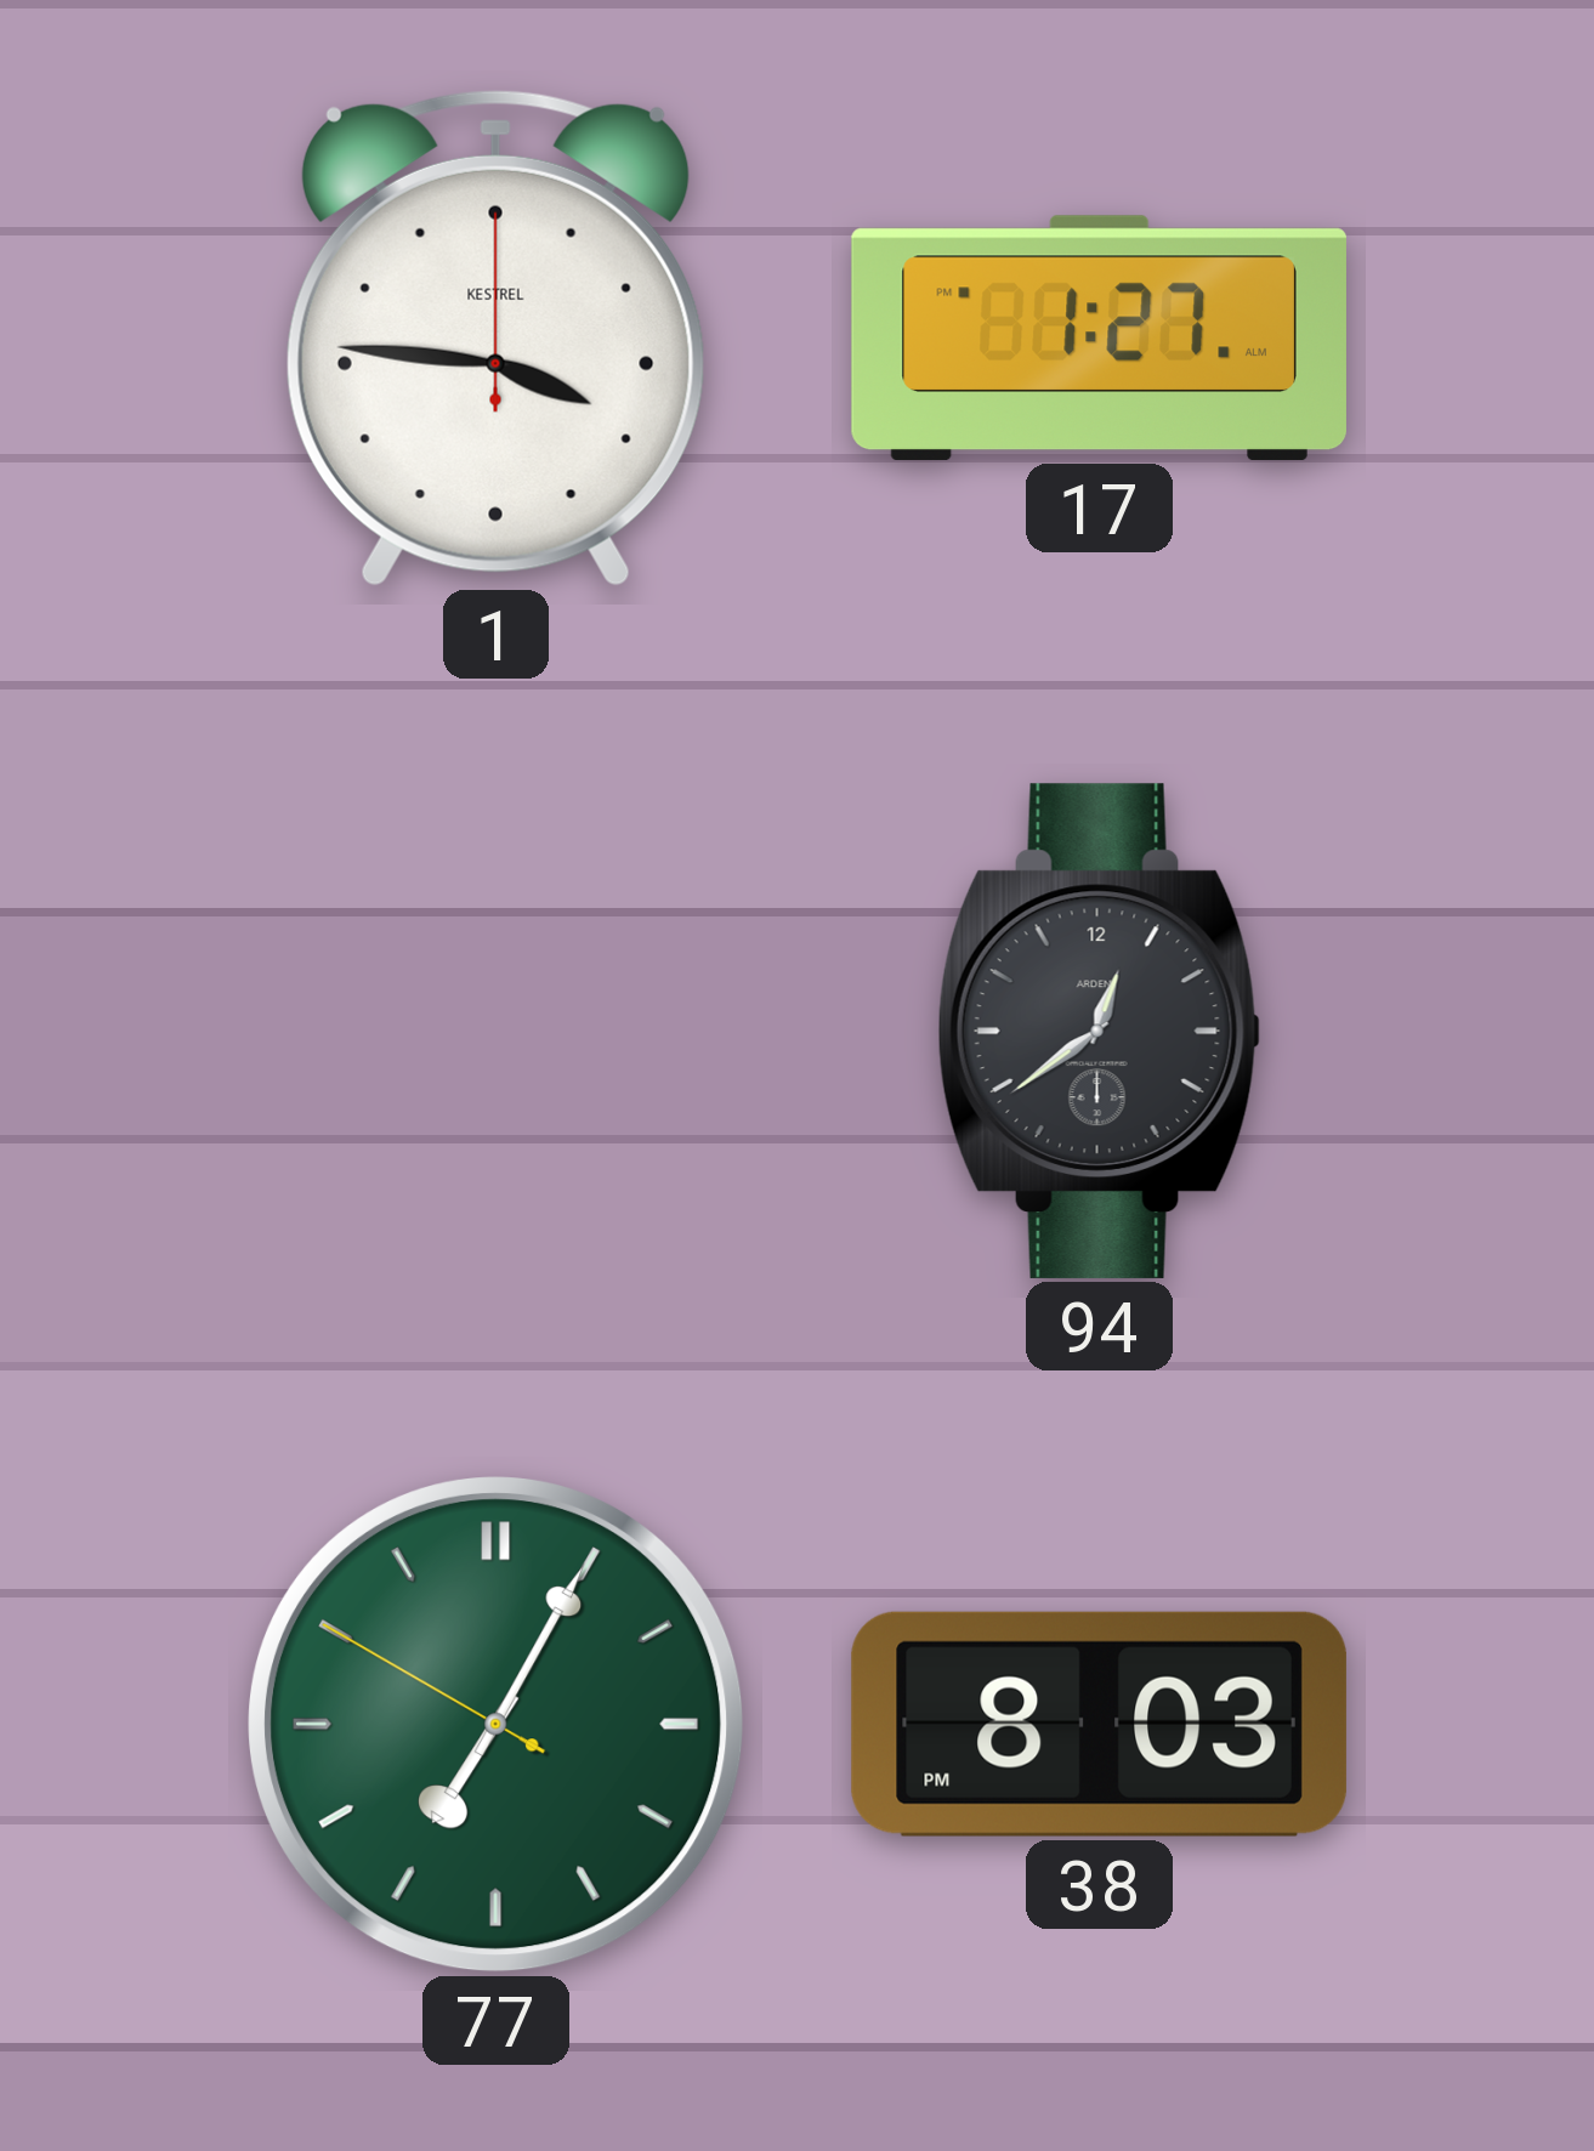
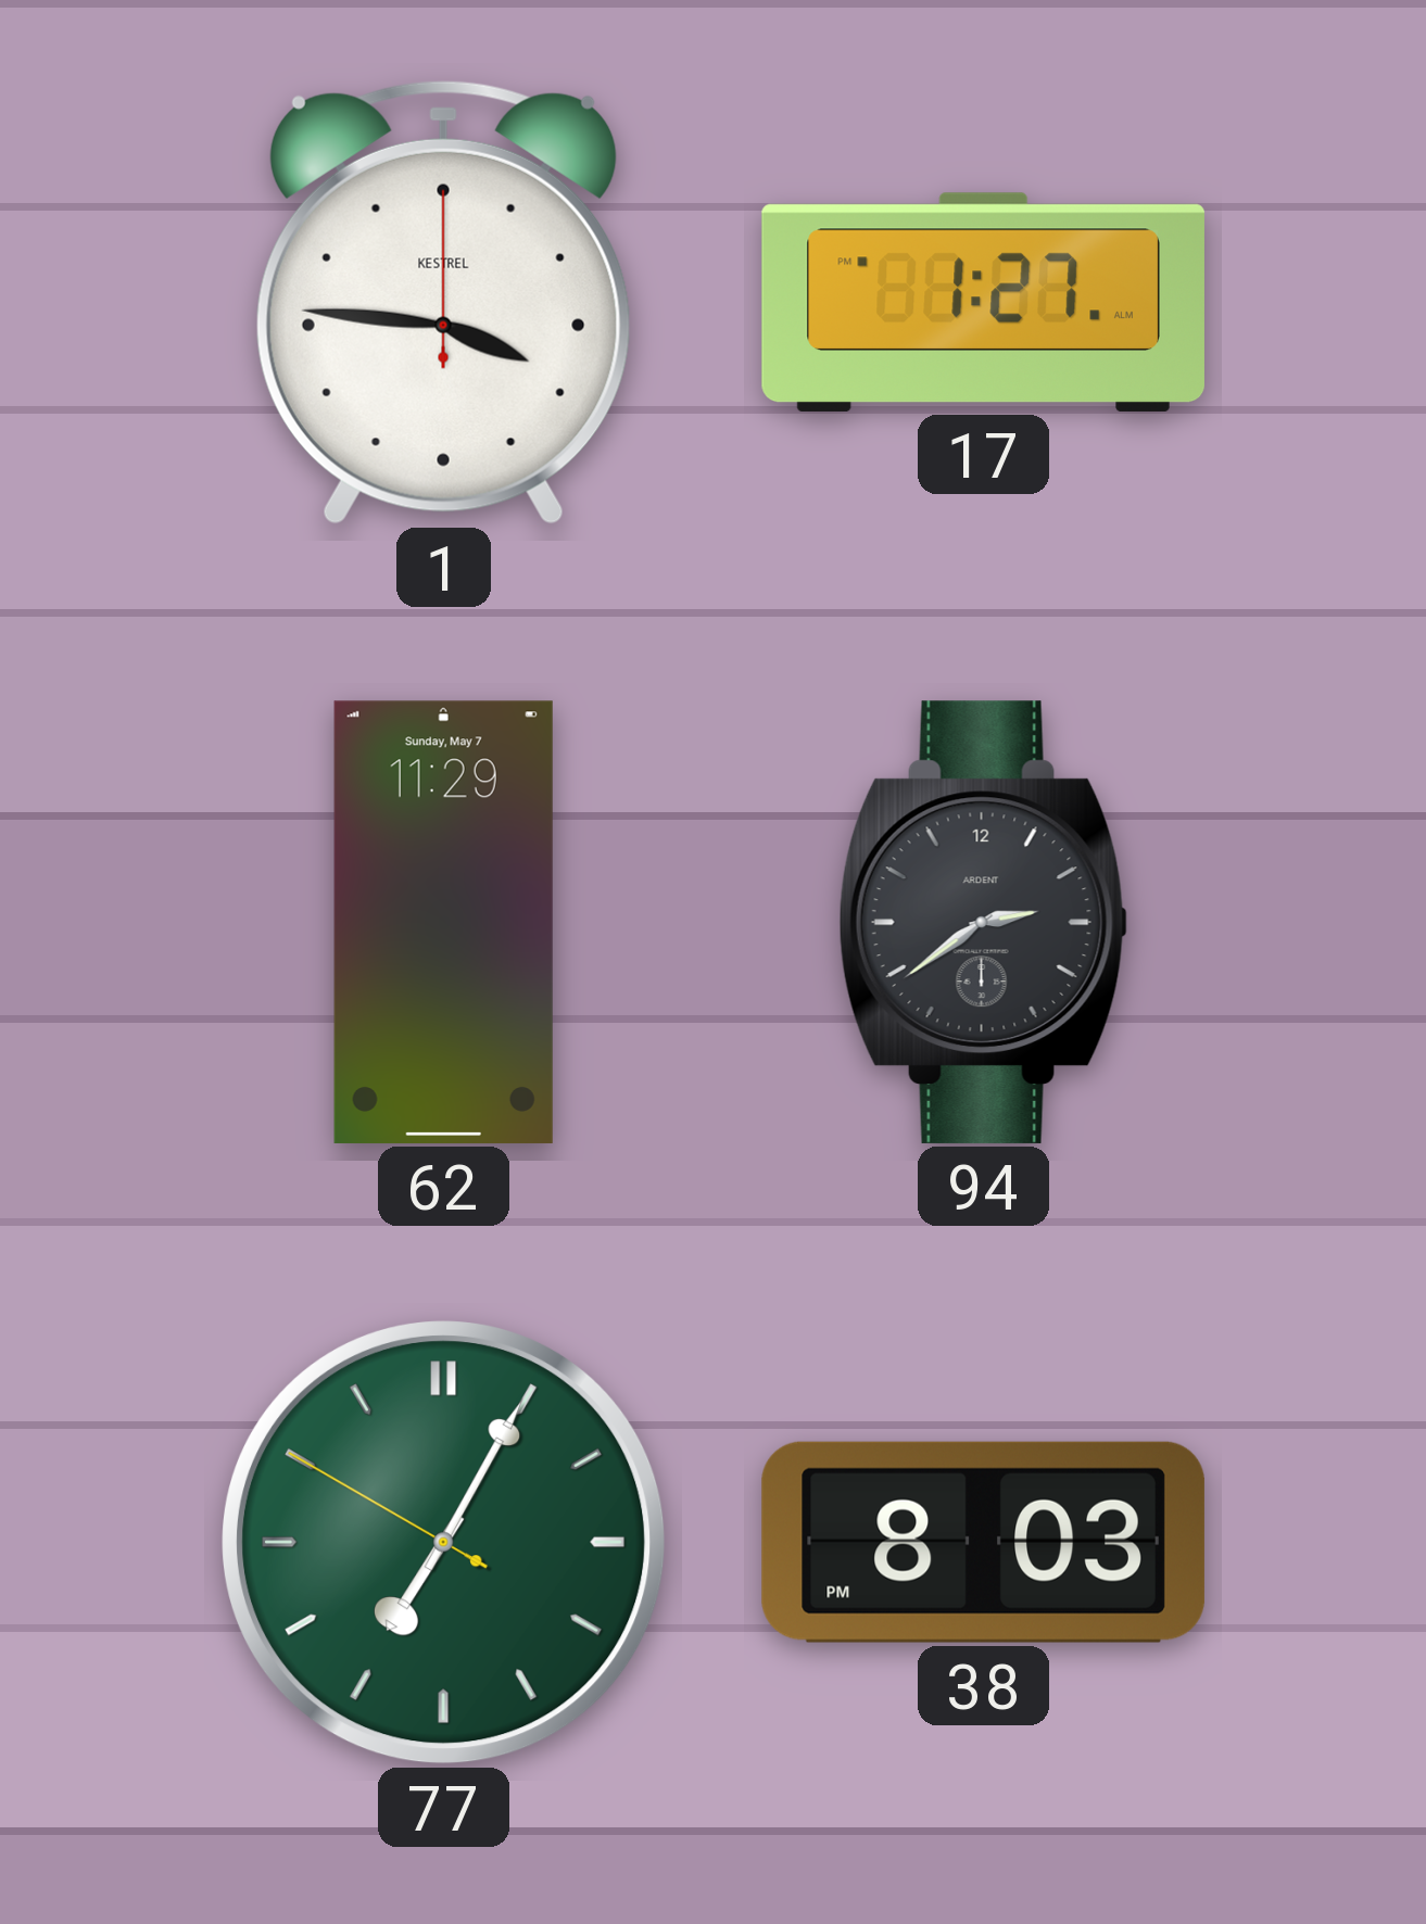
62: none -> 11:29
94: 12:39 -> 2:39
